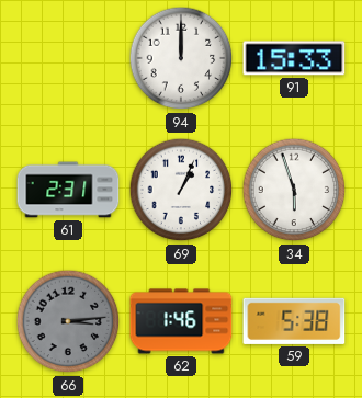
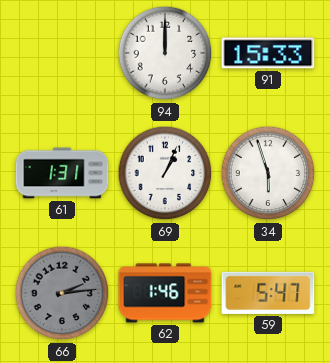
61: 2:31 -> 1:31
66: 3:14 -> 2:14
59: 5:38 -> 5:47
